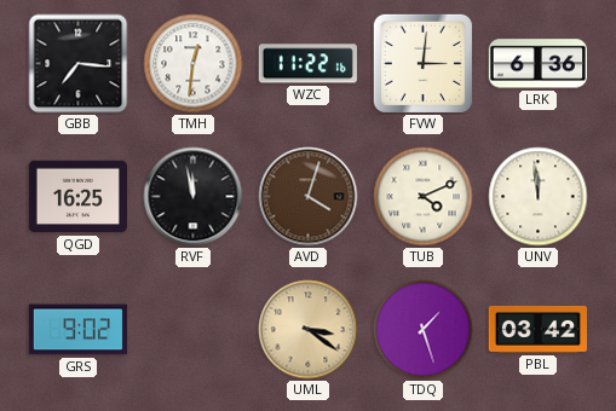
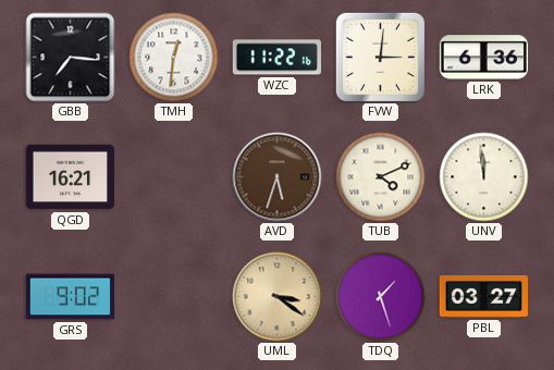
QGD: 16:25 -> 16:21
RVF: 11:58 -> none
AVD: 4:03 -> 5:33
PBL: 03:42 -> 03:27
